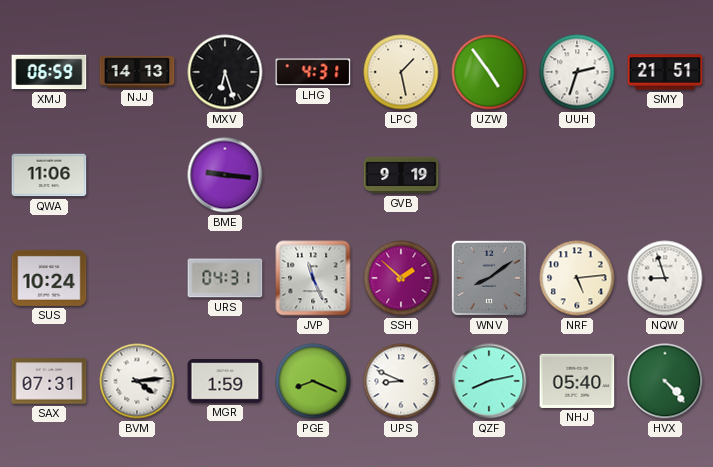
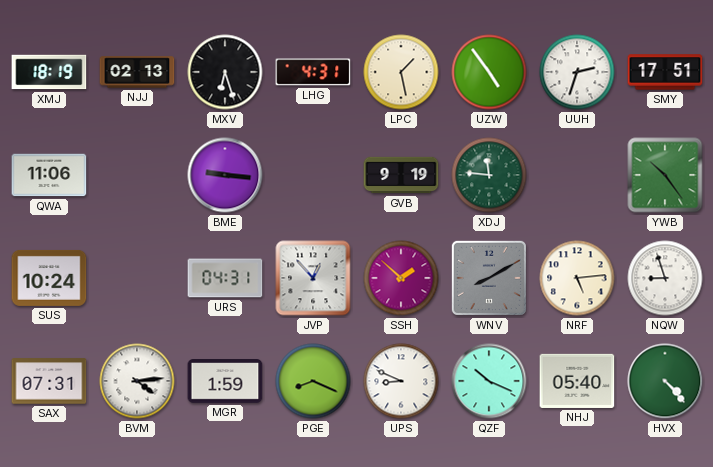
XMJ: 06:59 -> 18:19
NJJ: 14:13 -> 02:13
SMY: 21:51 -> 17:51
XDJ: none -> 11:46
YWB: none -> 10:24
JVP: 11:26 -> 12:53
WNV: 8:09 -> 8:10
QZF: 8:13 -> 10:19
